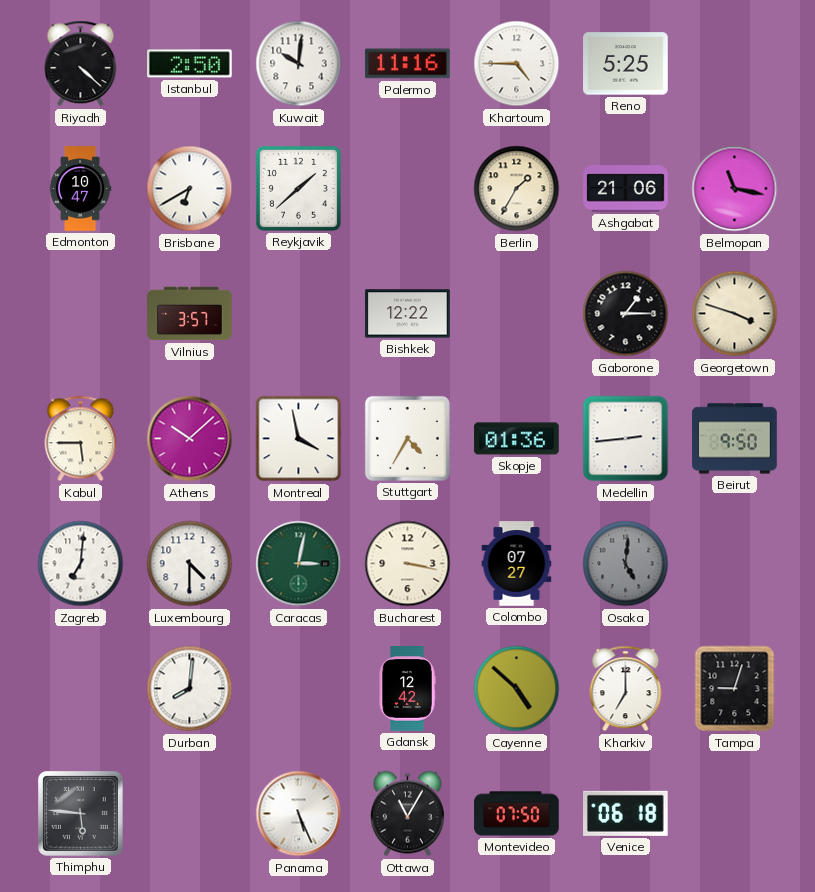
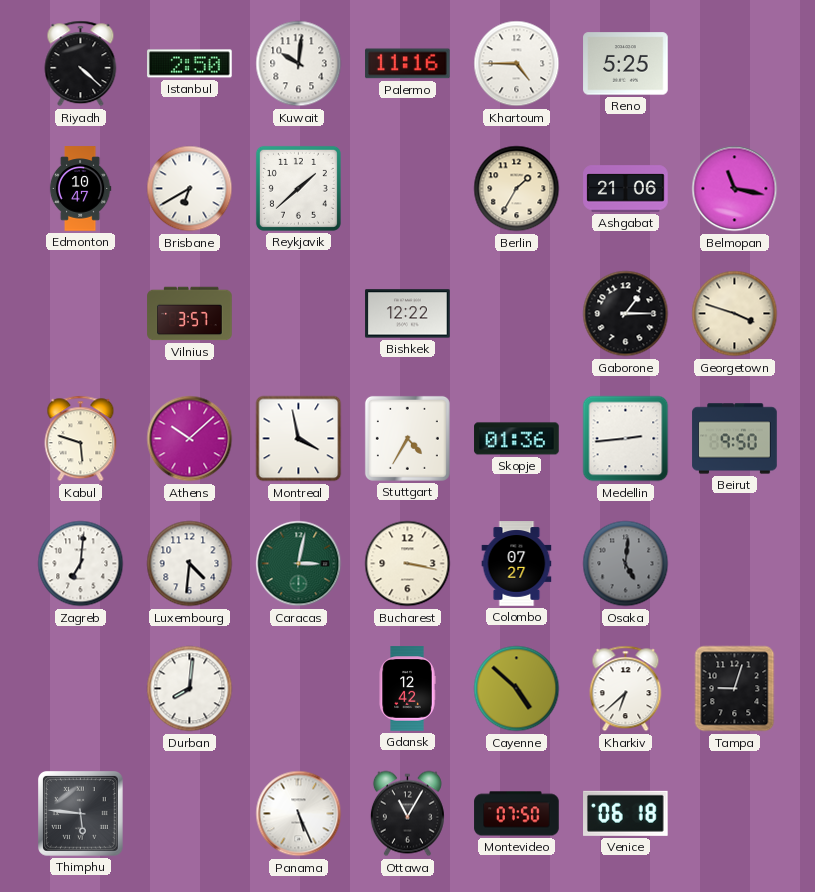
Kabul: 5:45 -> 5:48
Luxembourg: 4:30 -> 4:31
Kharkiv: 7:00 -> 6:38
